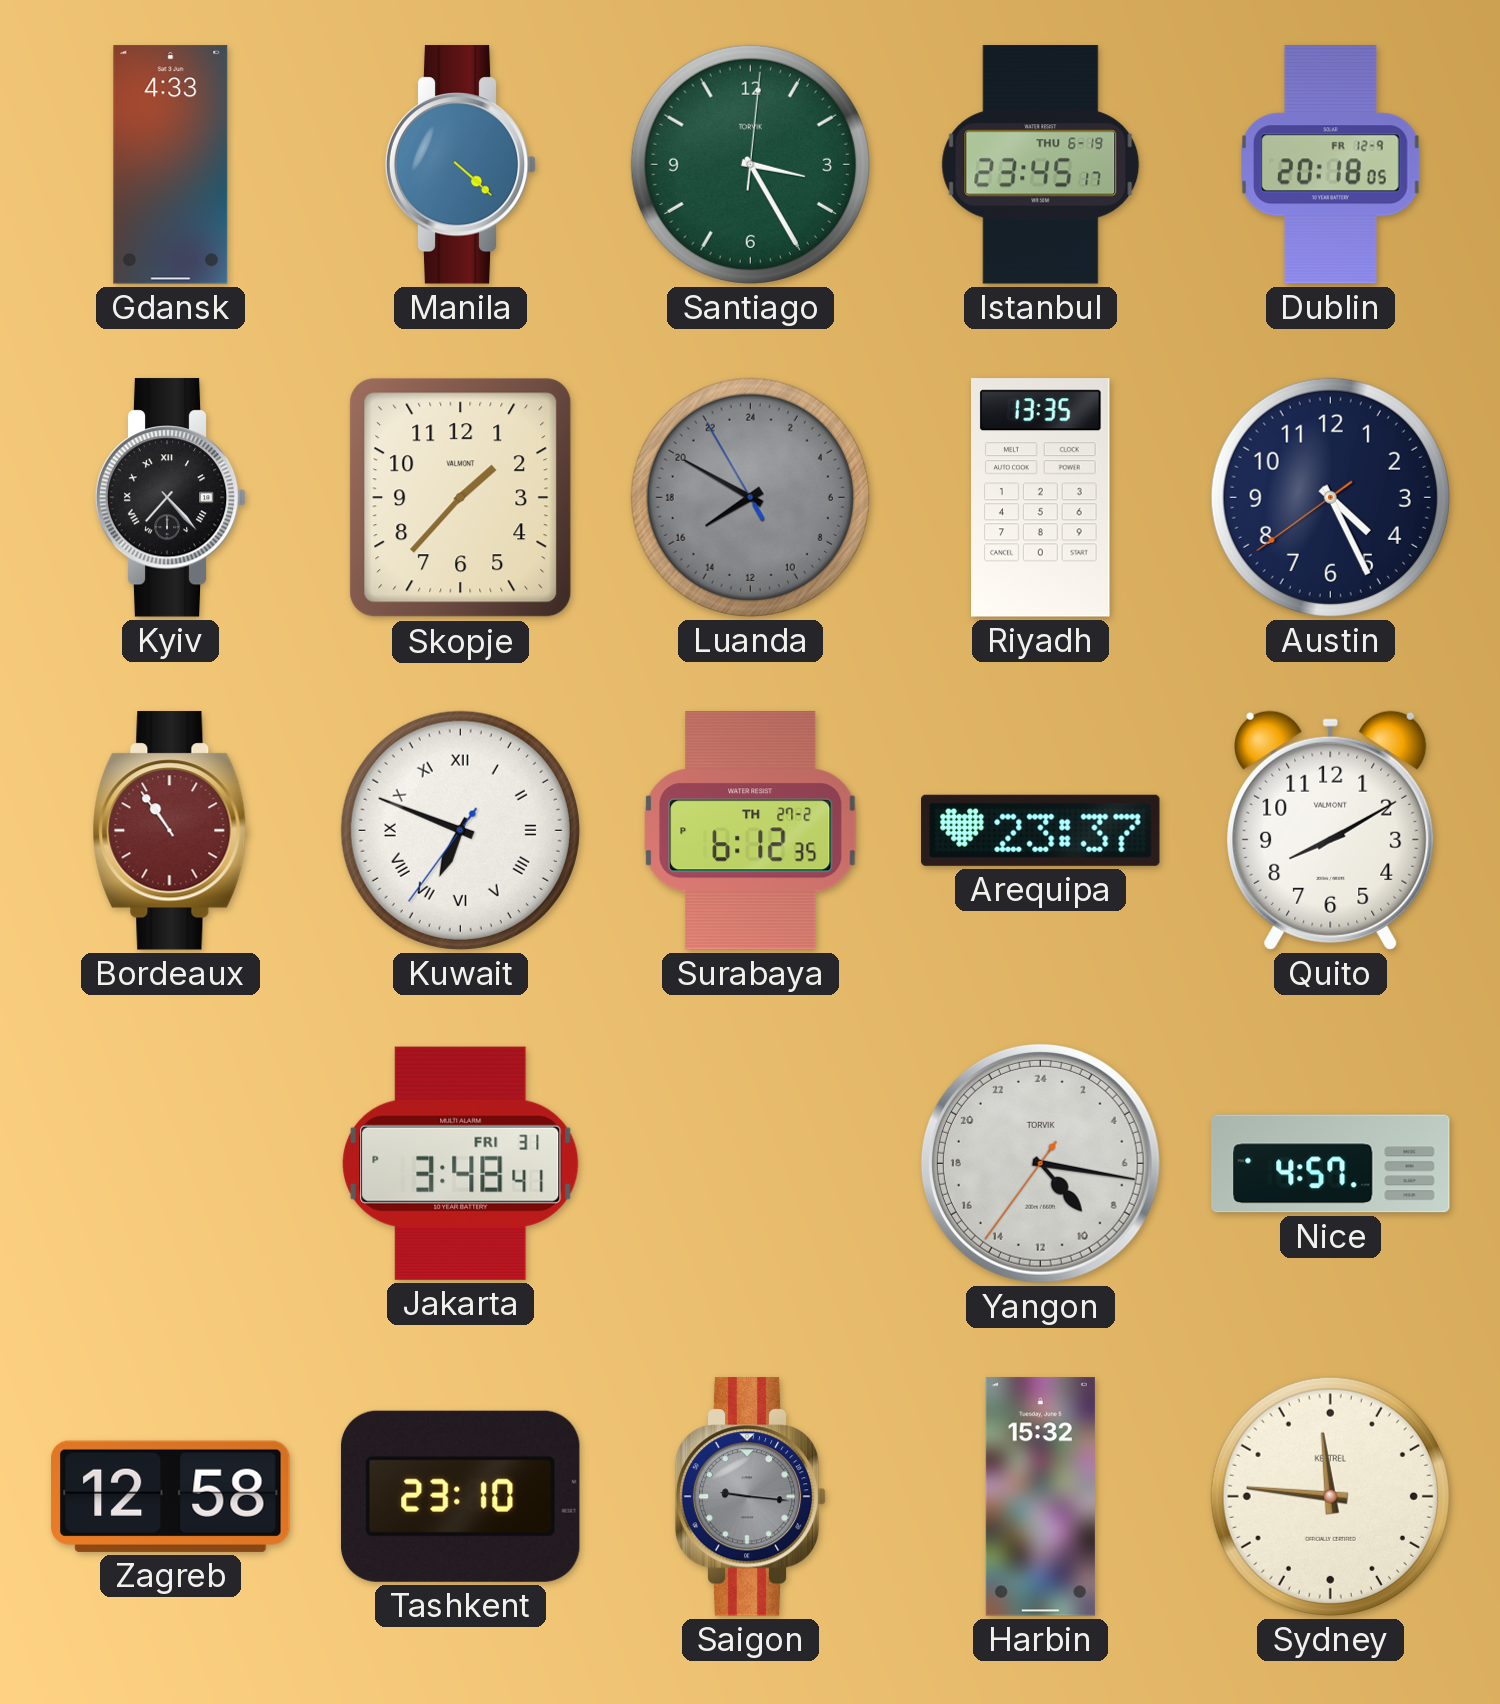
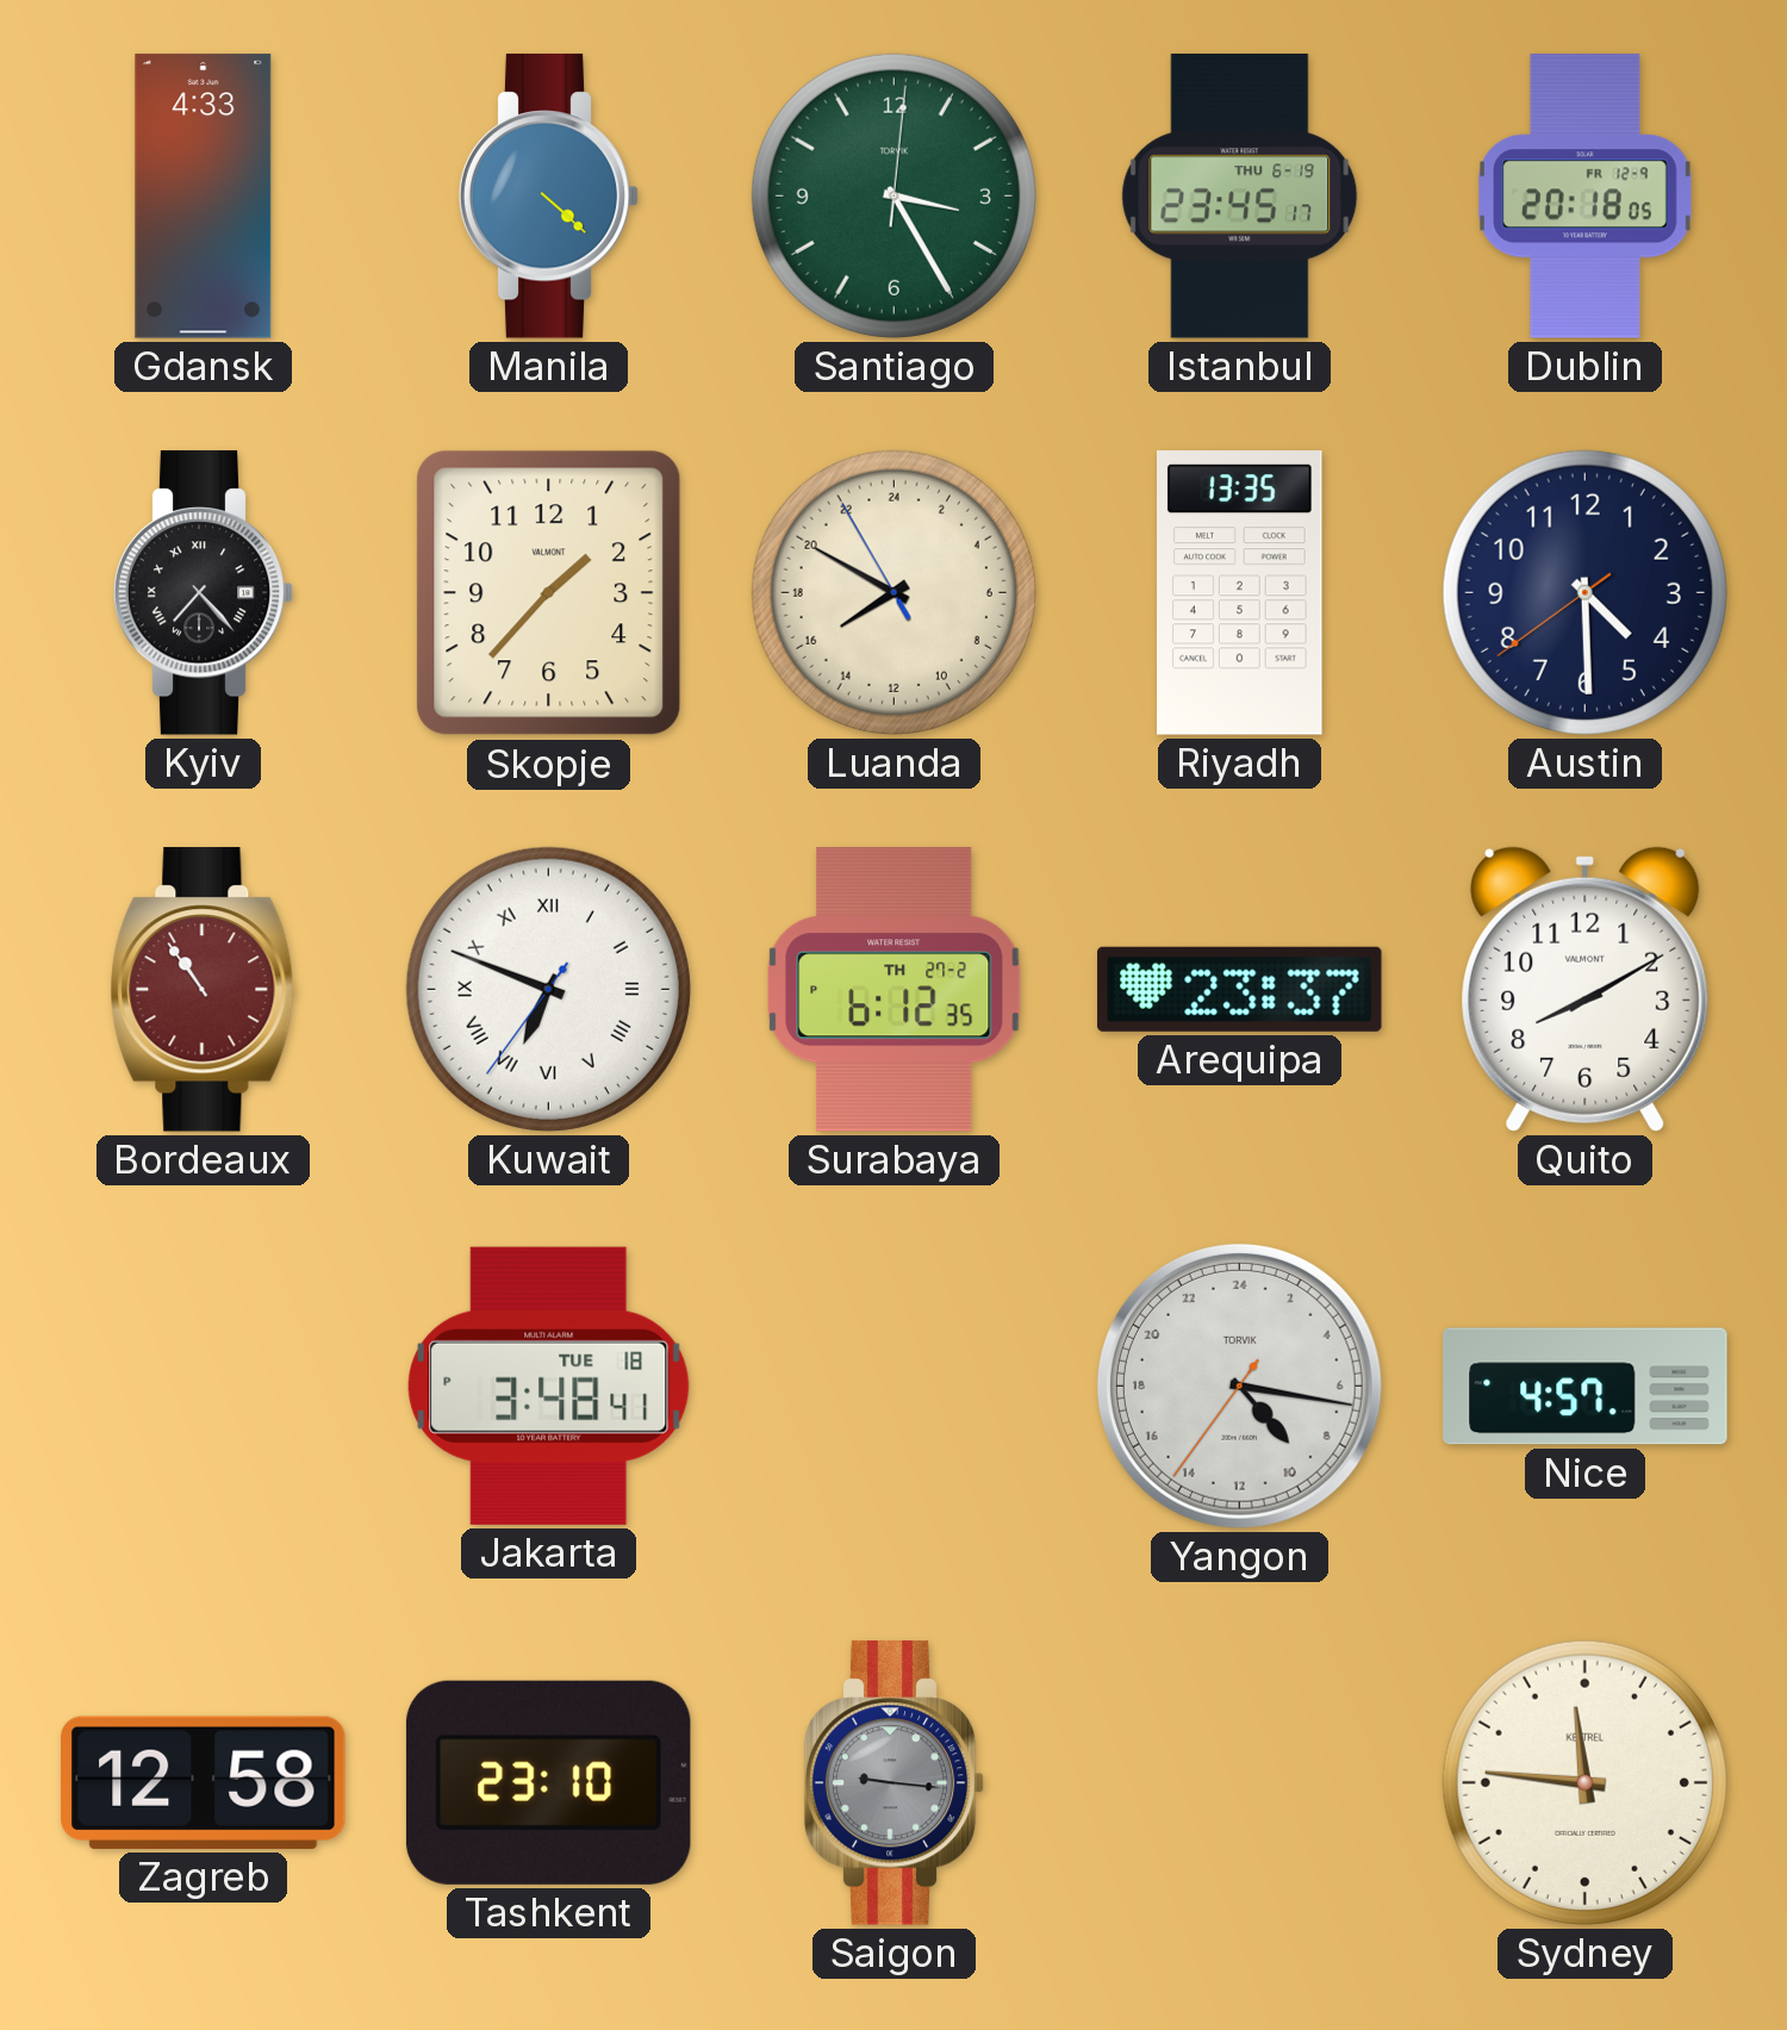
Luanda dial: grey -> cream
Austin: 4:25 -> 4:29
Jakarta date: FRI 31 -> TUE 18
Harbin: 15:32 -> none
